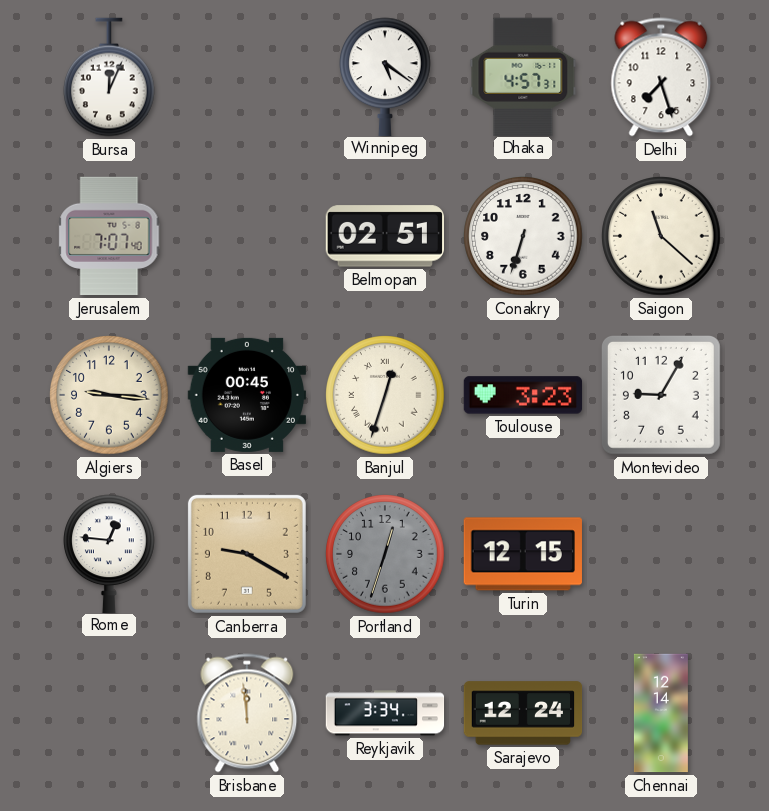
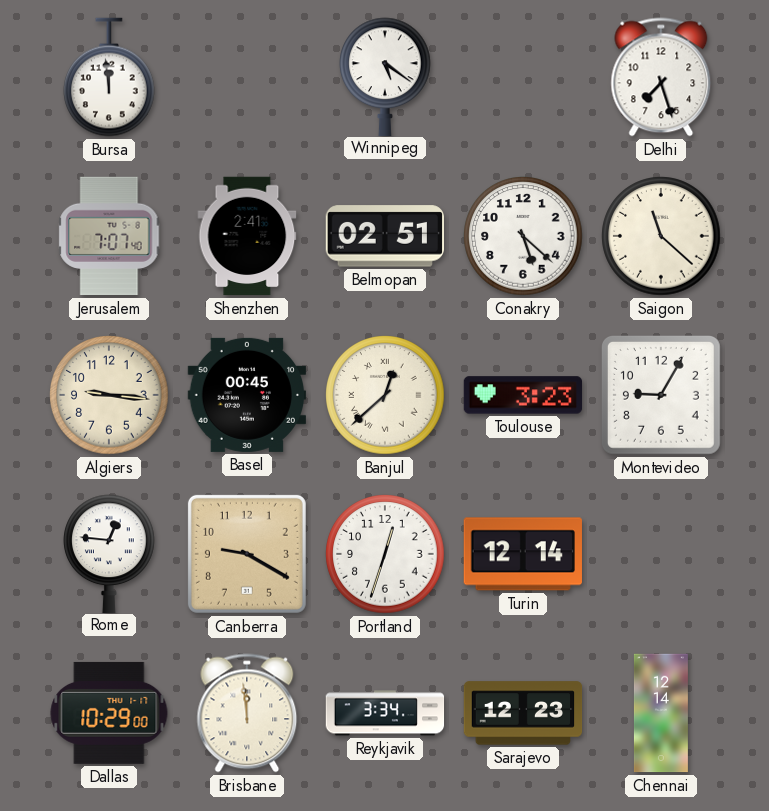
Bursa: 12:04 -> 11:59
Dhaka: 4:57 -> none
Shenzhen: none -> 2:41
Conakry: 6:33 -> 5:22
Banjul: 12:33 -> 12:38
Portland dial: grey -> white
Turin: 12:15 -> 12:14
Dallas: none -> 10:29
Sarajevo: 12:24 -> 12:23
